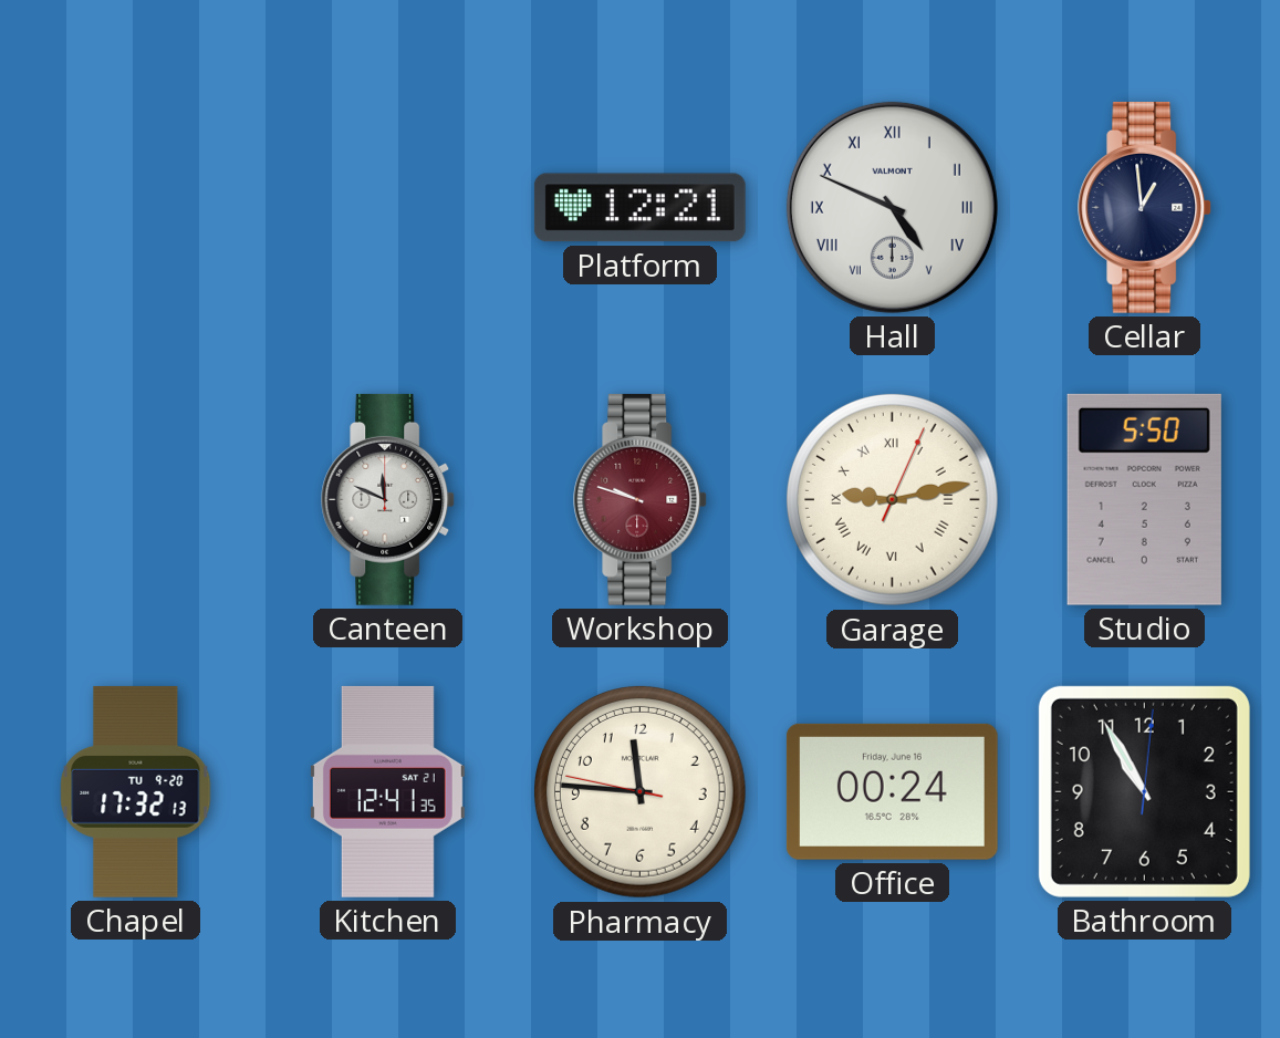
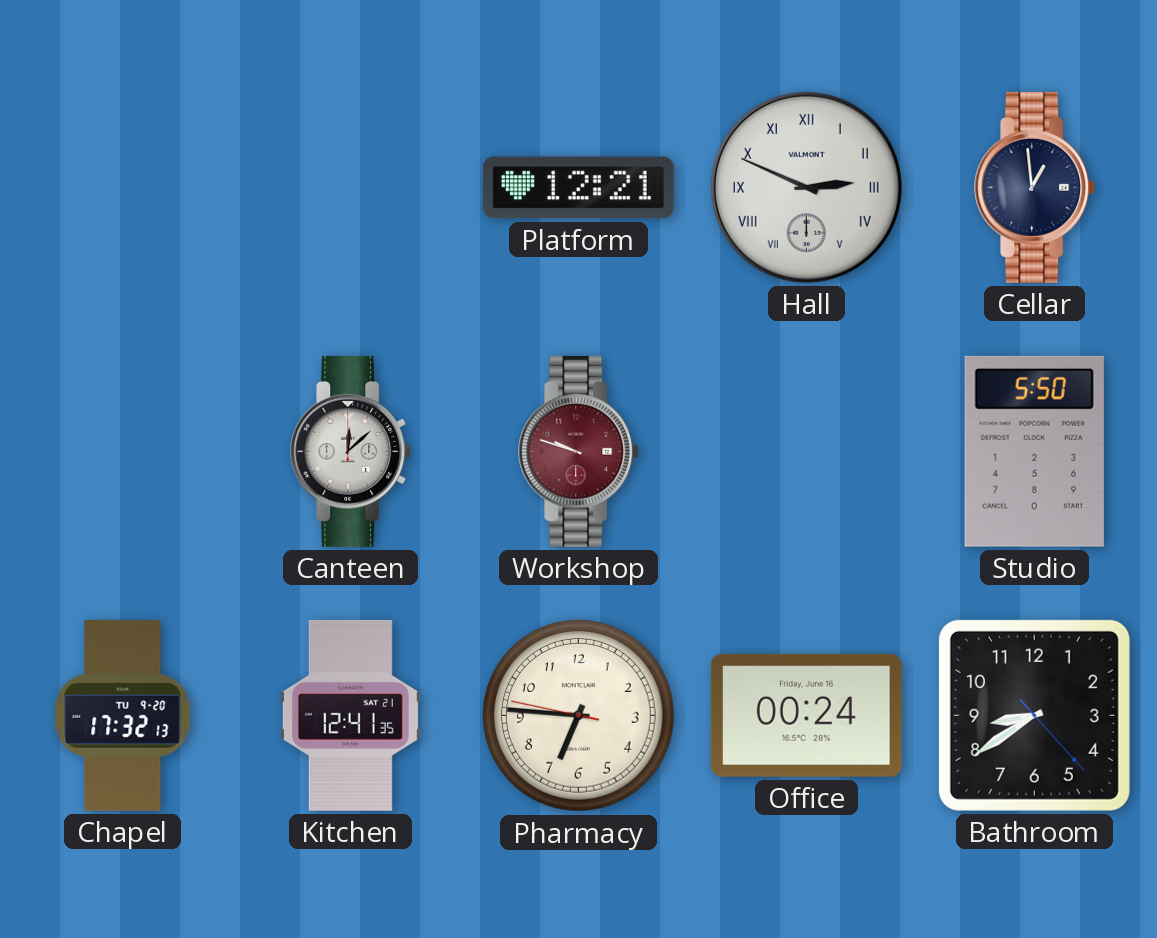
Hall: 4:49 -> 2:49
Canteen: 11:49 -> 12:08
Garage: 9:13 -> none
Pharmacy: 11:45 -> 6:45
Bathroom: 10:55 -> 8:39
